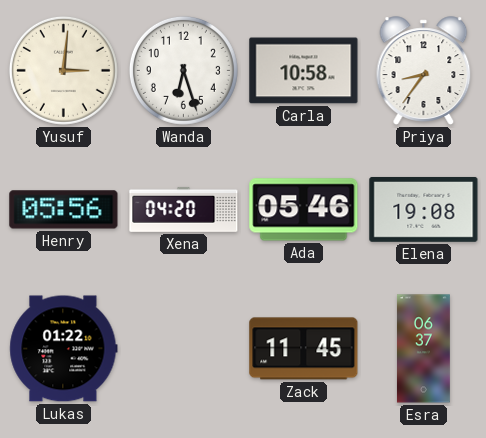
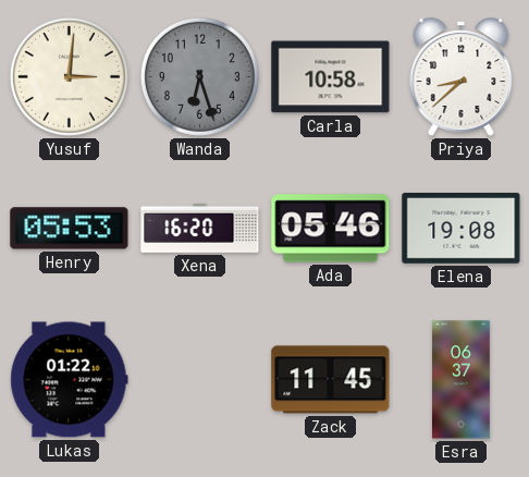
Wanda dial: white -> grey
Priya: 8:36 -> 8:38
Henry: 05:56 -> 05:53
Xena: 04:20 -> 16:20
